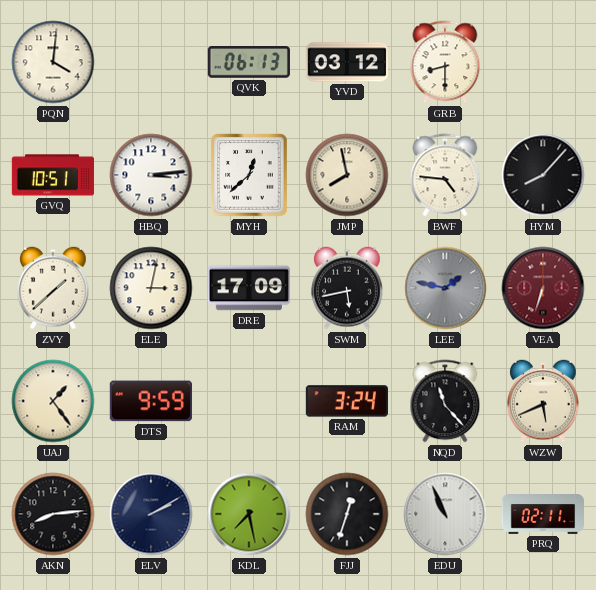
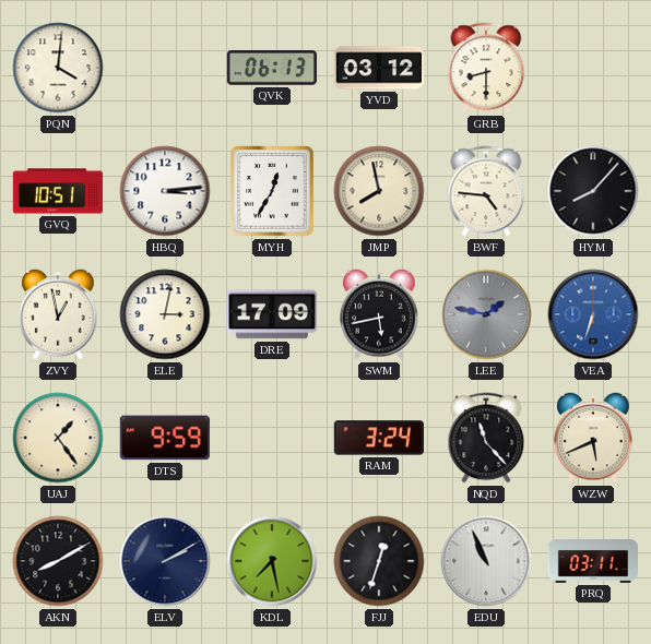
MYH: 12:38 -> 12:35
ZVY: 1:38 -> 12:58
VEA dial: burgundy -> blue
AKN: 8:14 -> 8:10
PRQ: 02:11 -> 03:11
